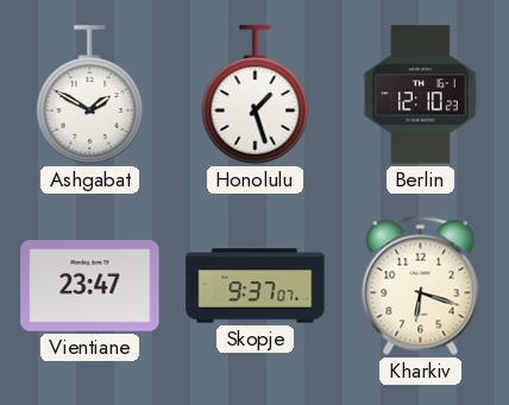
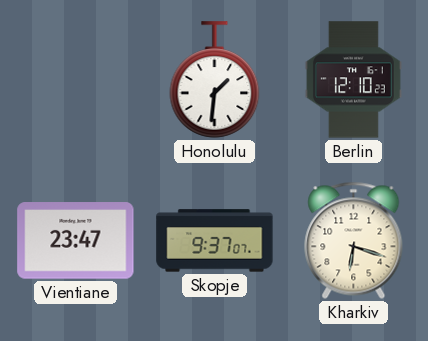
Ashgabat: 1:50 -> none
Honolulu: 1:27 -> 1:31
